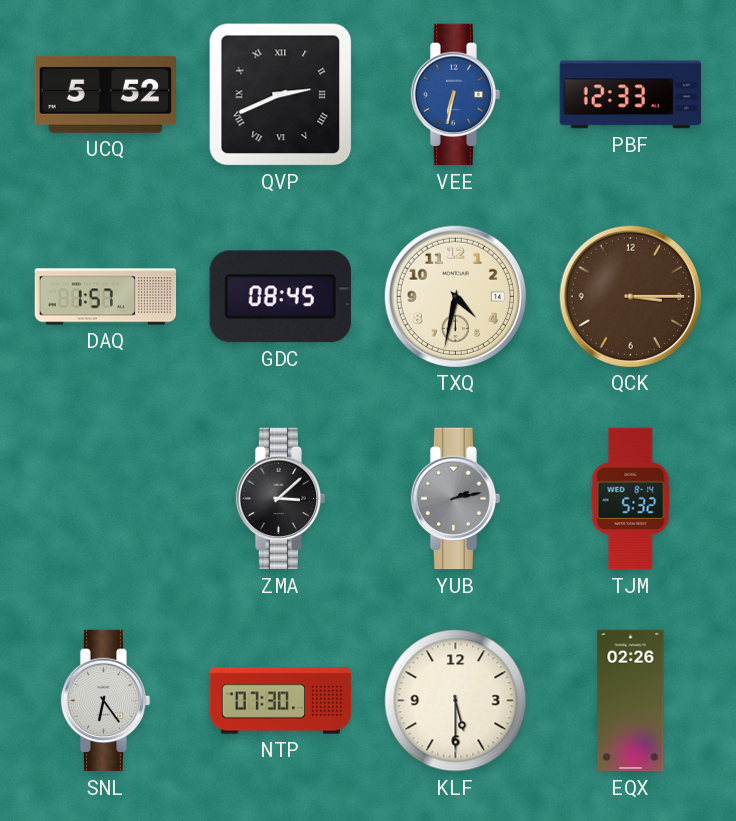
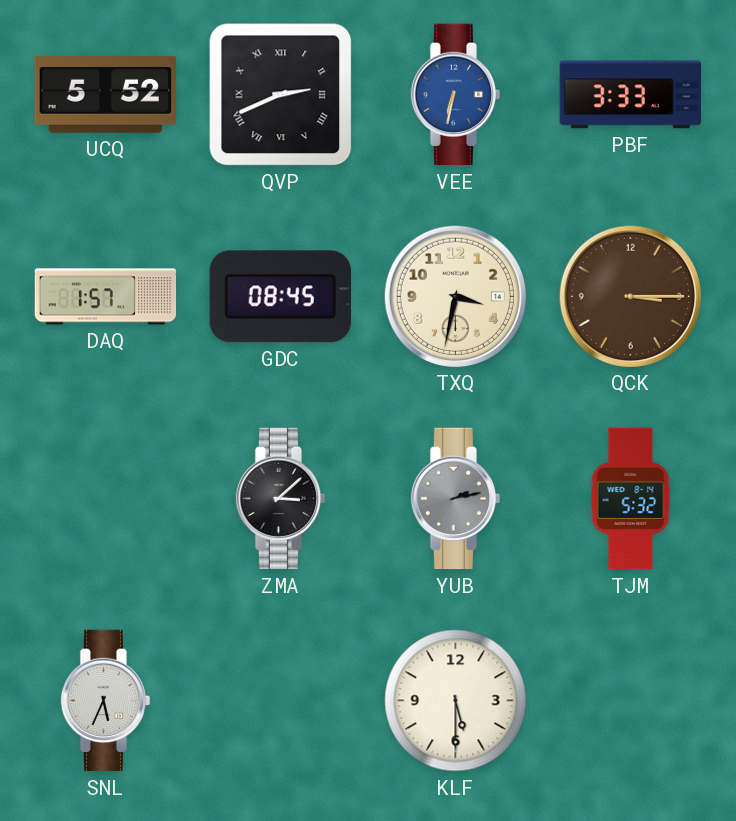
PBF: 12:33 -> 3:33
TXQ: 4:32 -> 3:32
SNL: 6:24 -> 5:34
NTP: 07:30 -> none
EQX: 02:26 -> none
